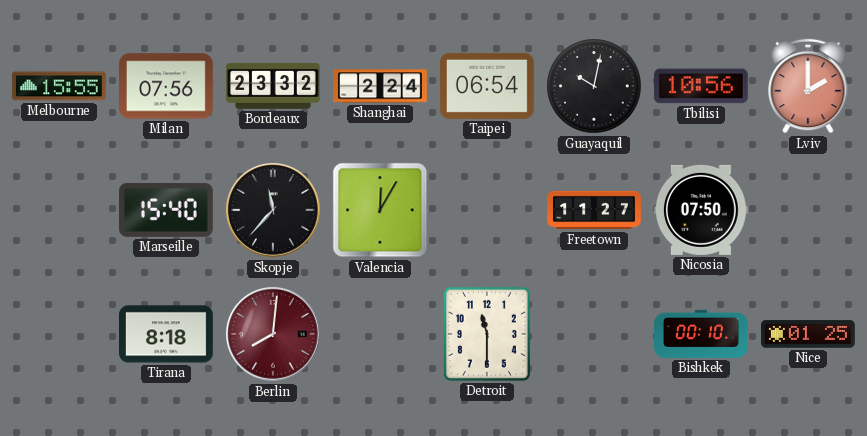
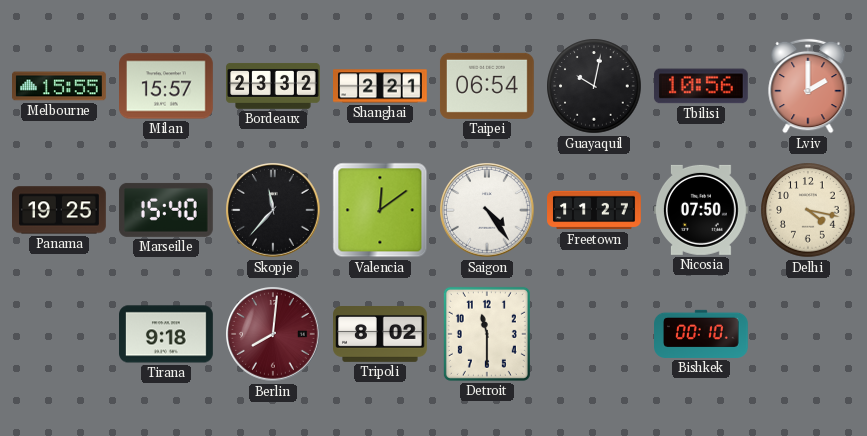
Milan: 07:56 -> 15:57
Shanghai: 2:24 -> 2:21
Panama: none -> 19:25
Valencia: 12:05 -> 12:09
Saigon: none -> 4:24
Delhi: none -> 4:17
Tirana: 8:18 -> 9:18
Tripoli: none -> 8:02
Nice: 01:25 -> none
